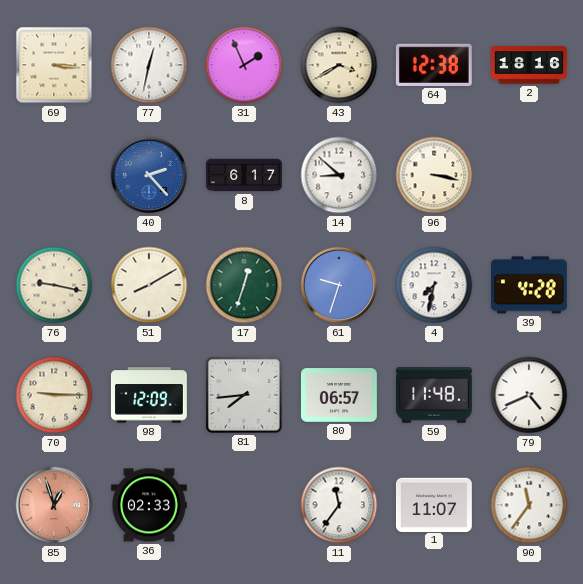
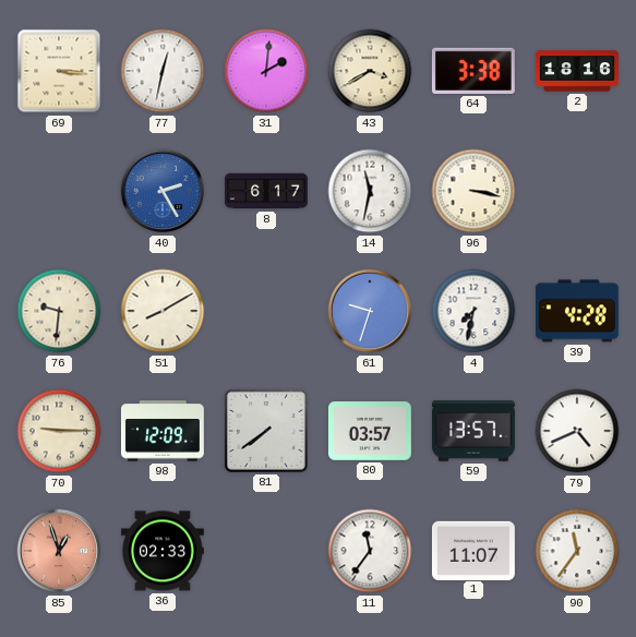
31: 1:56 -> 2:01
64: 12:38 -> 3:38
40: 2:23 -> 2:25
14: 8:52 -> 11:32
76: 9:17 -> 9:31
17: 12:33 -> none
81: 7:44 -> 7:39
80: 06:57 -> 03:57
59: 11:48 -> 13:57
